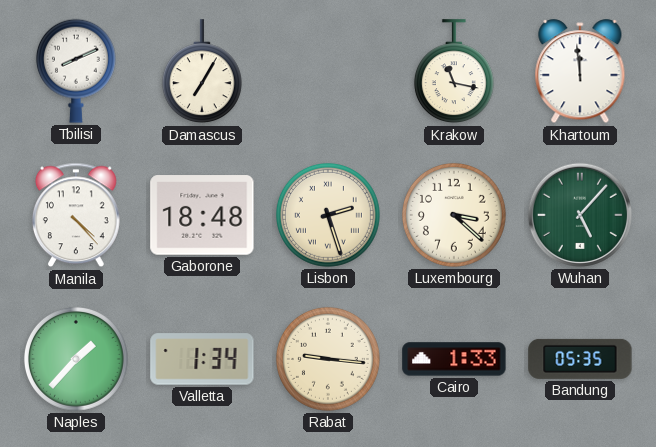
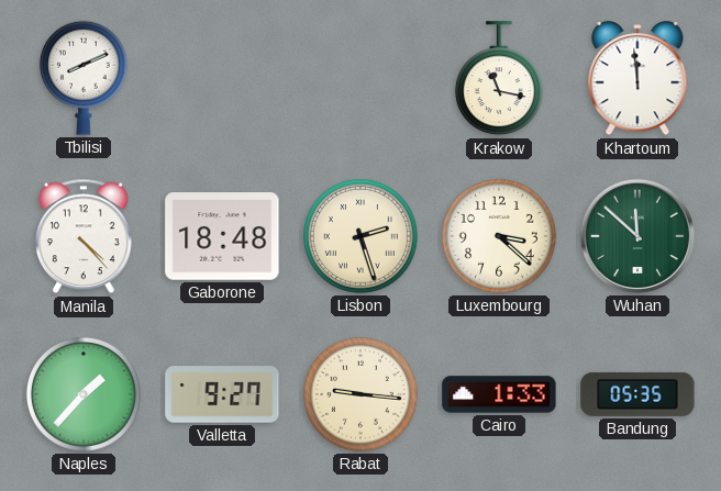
Damascus: 7:05 -> none
Wuhan: 5:07 -> 11:52
Valletta: 1:34 -> 9:27
